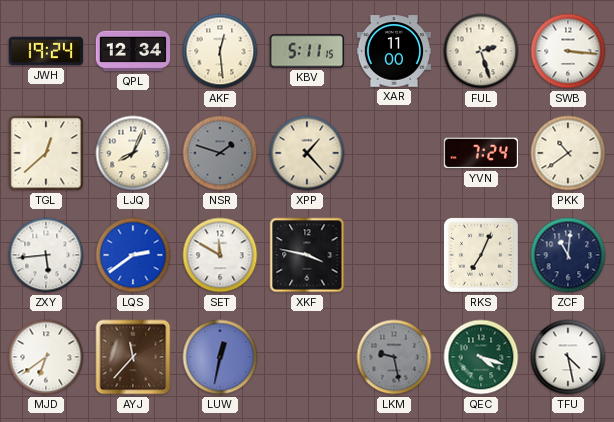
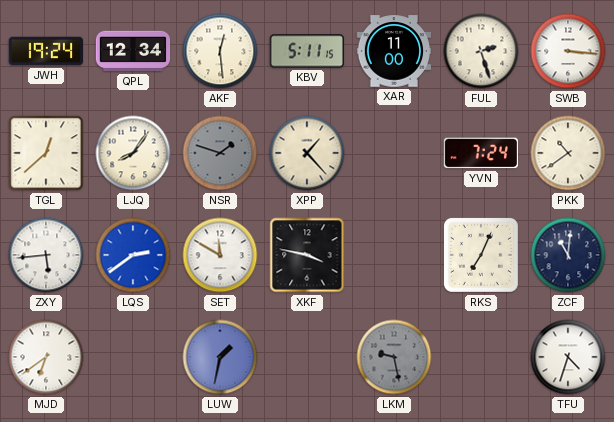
LJQ: 8:04 -> 8:06
AYJ: 11:37 -> none
LUW: 12:32 -> 1:32
QEC: 4:18 -> none
TFU: 4:28 -> 4:33
